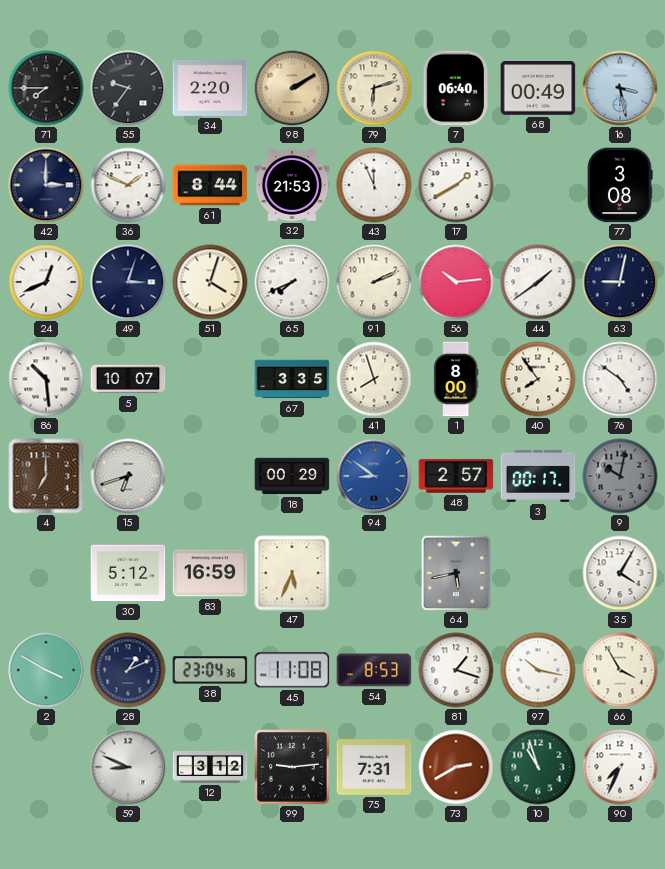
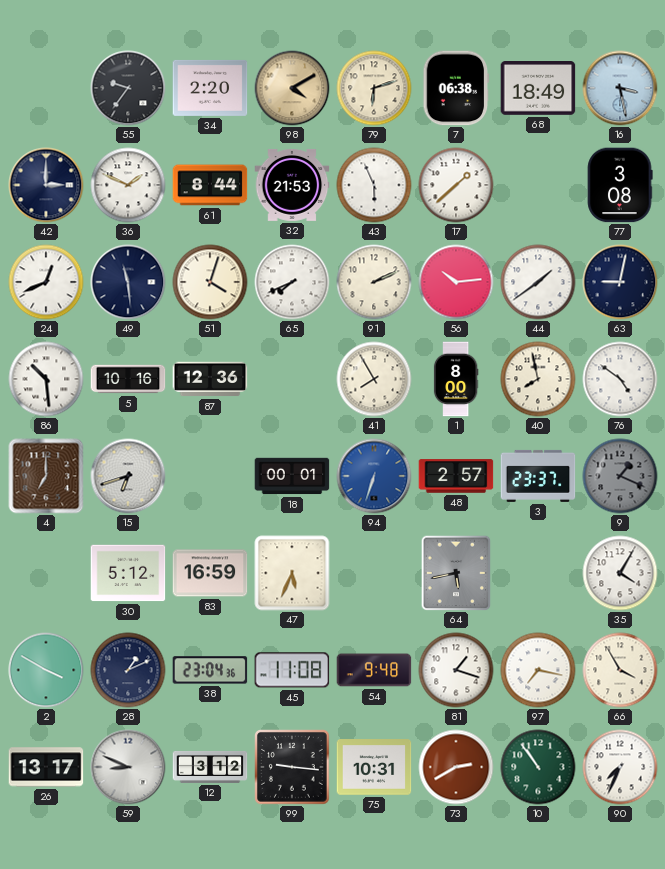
71: 7:45 -> none
98: 2:10 -> 4:10
7: 06:40 -> 06:38
68: 00:49 -> 18:49
43: 11:56 -> 5:56
17: 1:40 -> 1:38
49: 3:03 -> 11:29
5: 10:07 -> 10:16
87: none -> 12:36
67: 3:35 -> none
41: 7:57 -> 7:55
40: 7:54 -> 7:58
18: 00:29 -> 00:01
94: 8:51 -> 6:33
3: 00:17 -> 23:37
9: 10:02 -> 1:19
54: 8:53 -> 9:48
97: 10:17 -> 7:17
26: none -> 13:17
99: 9:14 -> 9:16
75: 7:31 -> 10:31
10: 10:57 -> 10:54
